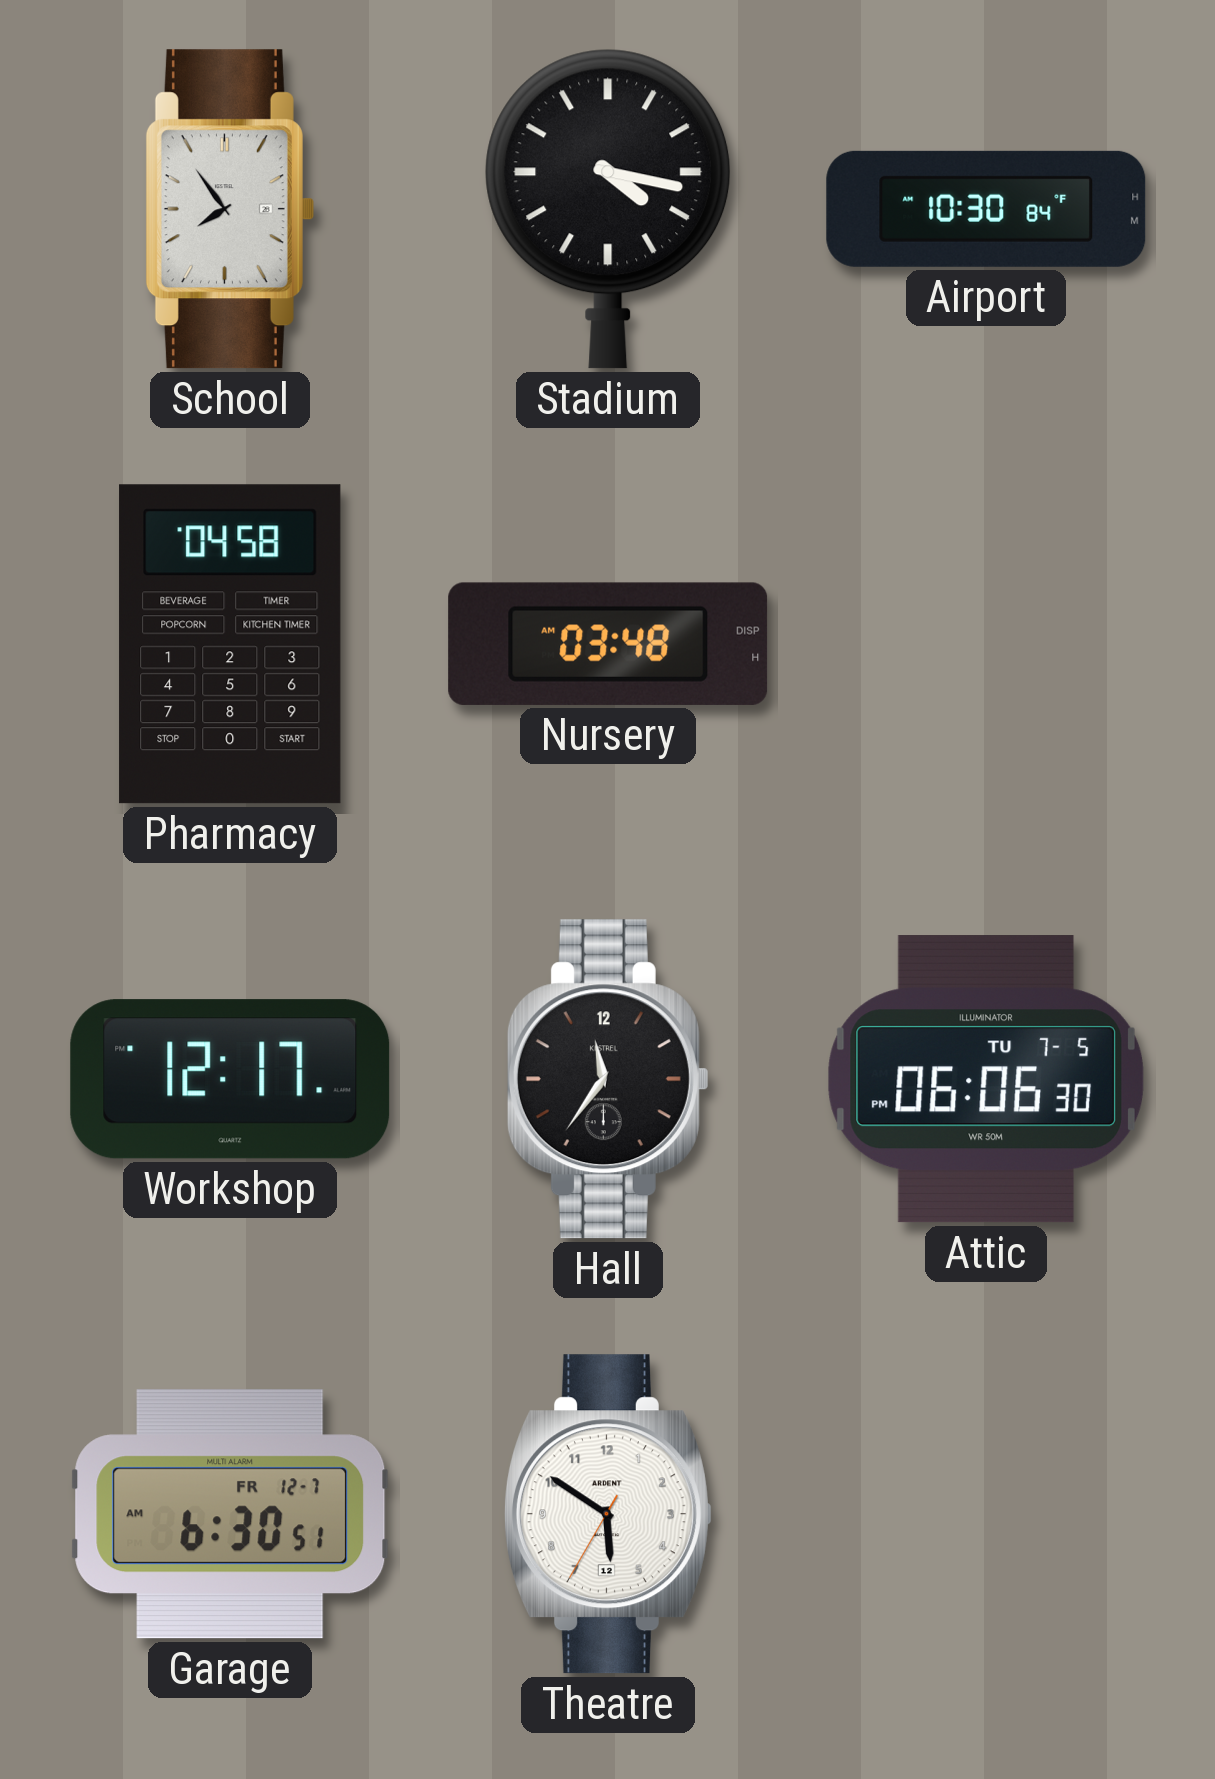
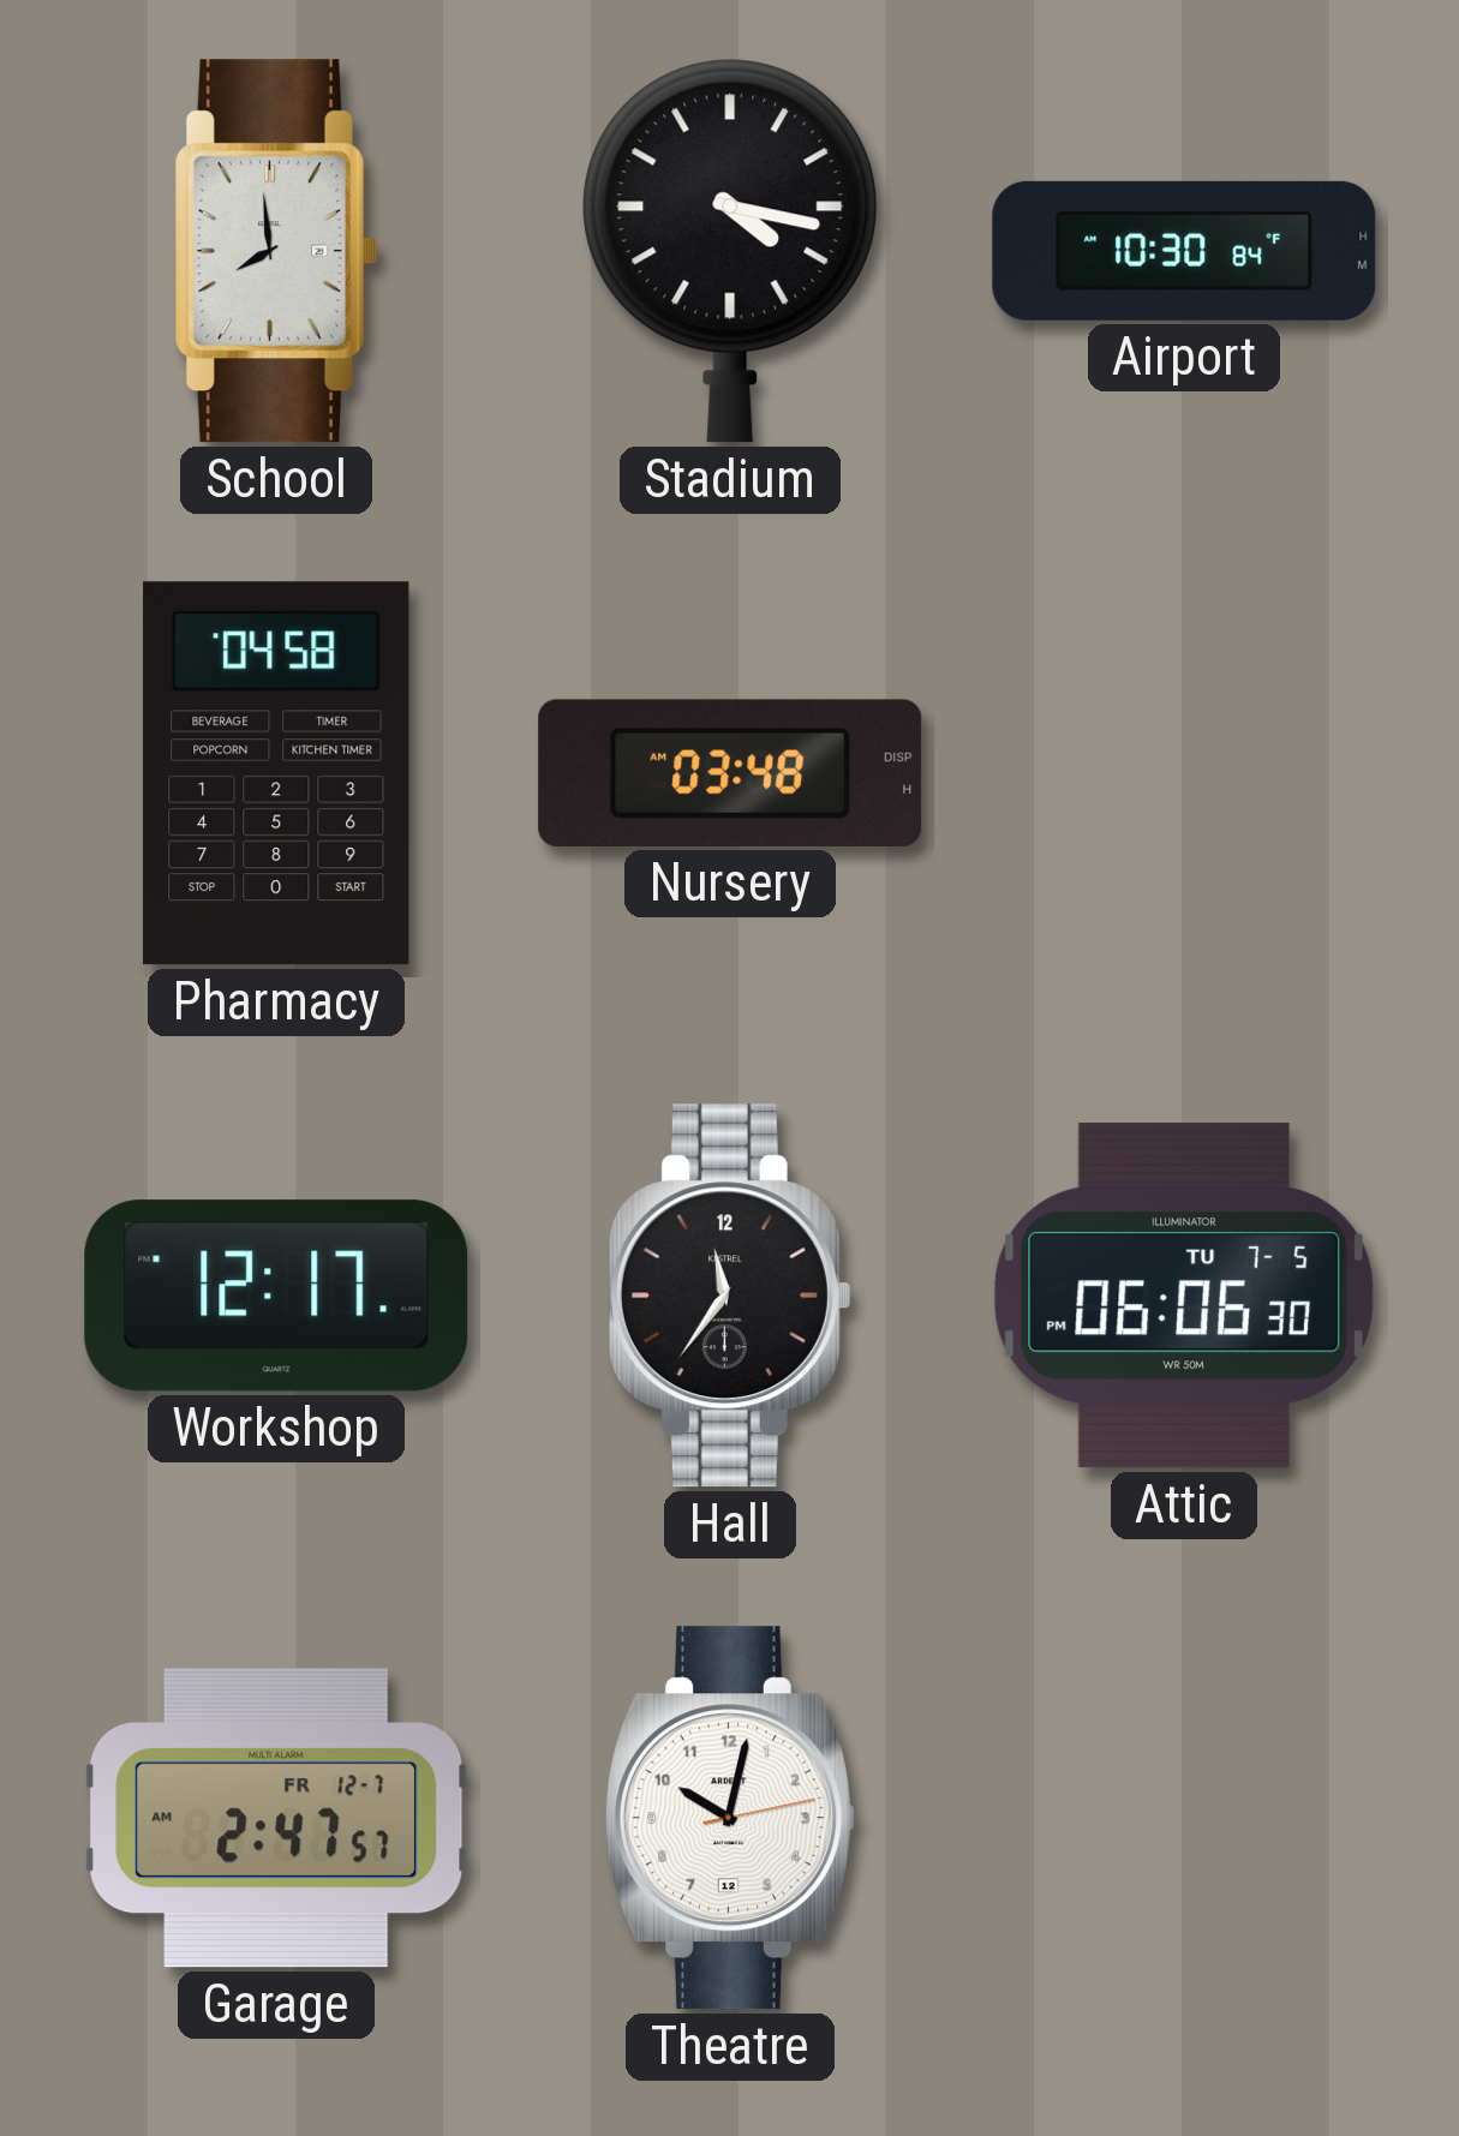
School: 7:54 -> 7:59
Garage: 6:30 -> 2:47
Theatre: 5:50 -> 10:02
